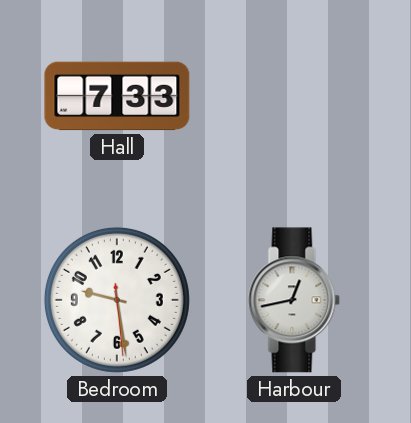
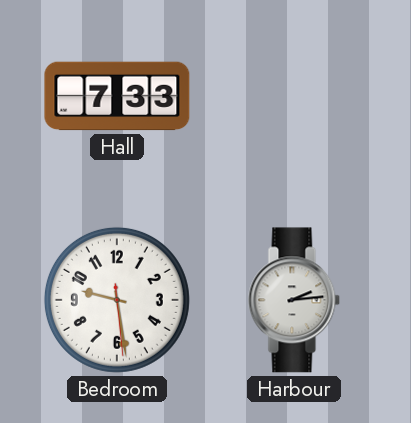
Harbour: 12:43 -> 2:14
